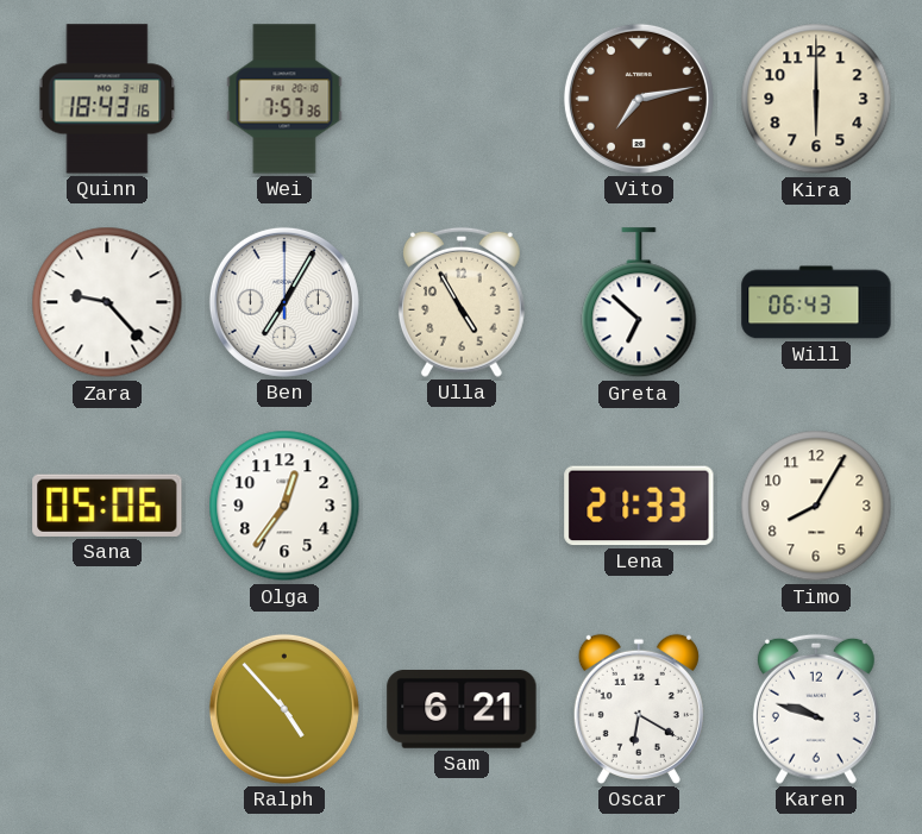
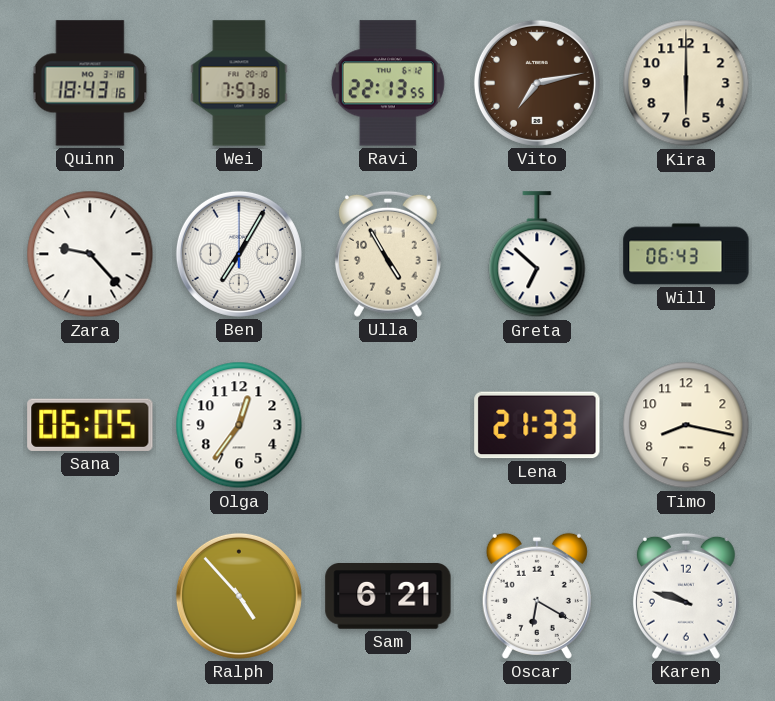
Ravi: none -> 22:13
Sana: 05:06 -> 06:05
Timo: 8:05 -> 8:17
